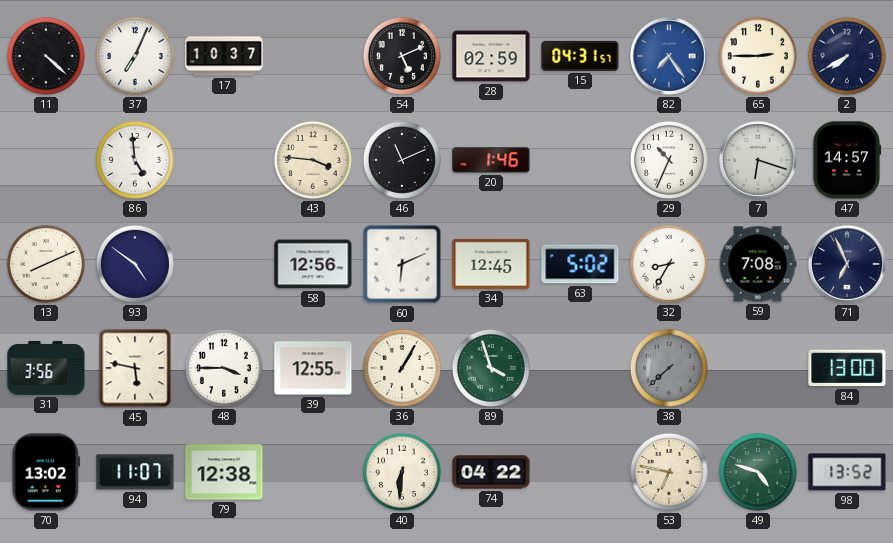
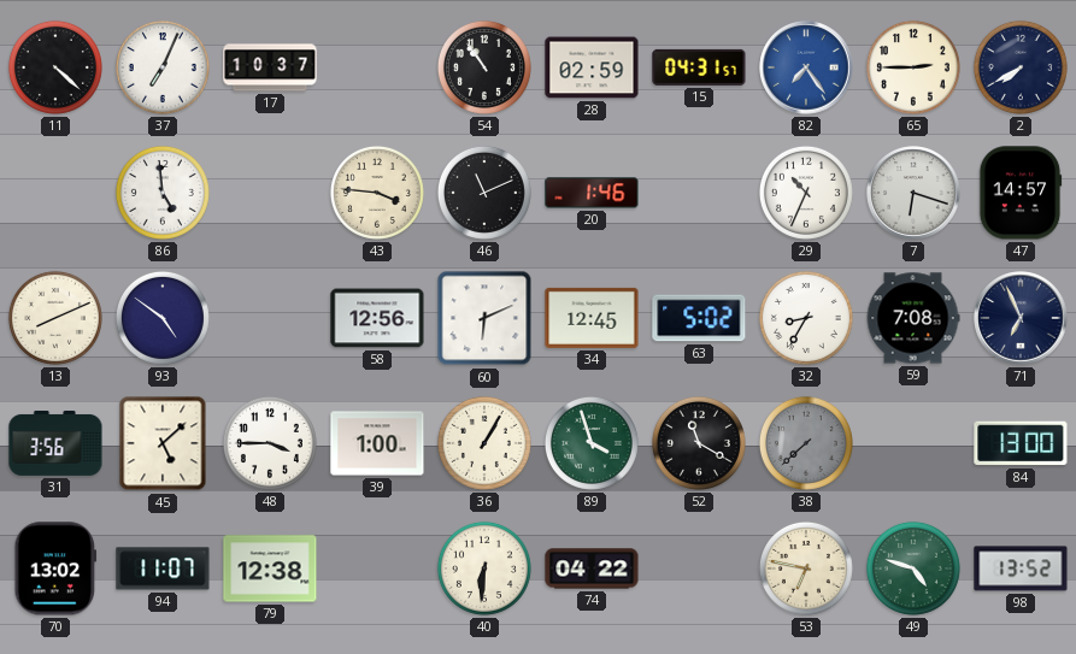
54: 5:11 -> 10:54
45: 5:47 -> 5:08
39: 12:55 -> 1:00
52: none -> 11:20
